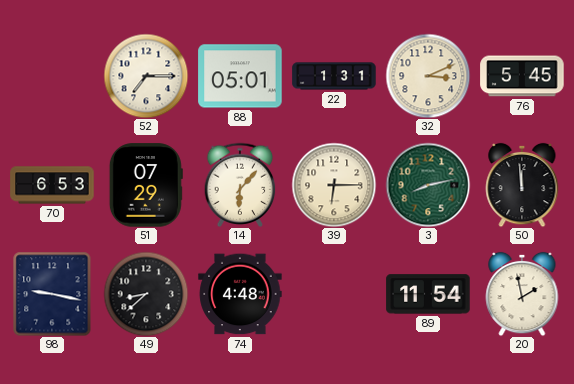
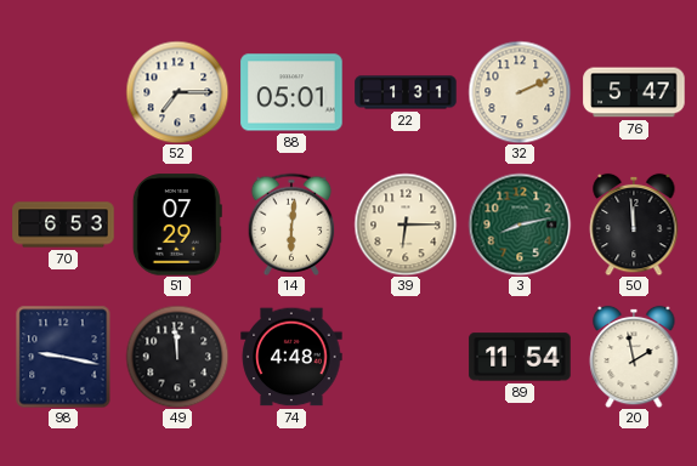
32: 3:11 -> 2:11
76: 5:45 -> 5:47
14: 6:07 -> 6:01
49: 8:38 -> 11:59
